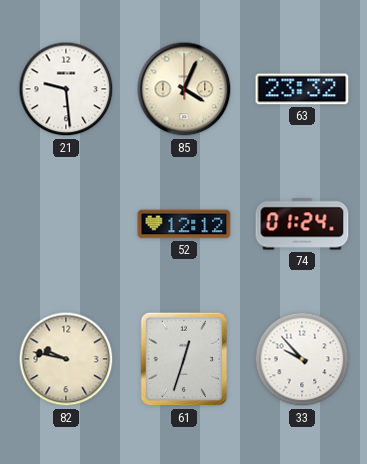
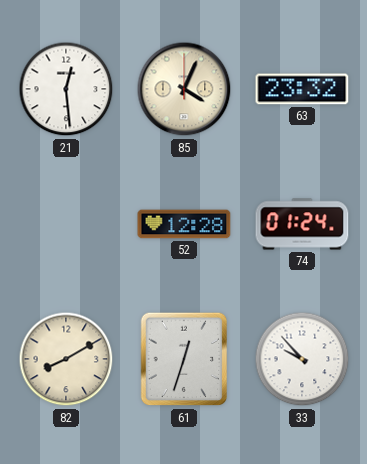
21: 9:29 -> 12:29
52: 12:12 -> 12:28
82: 9:47 -> 8:10
